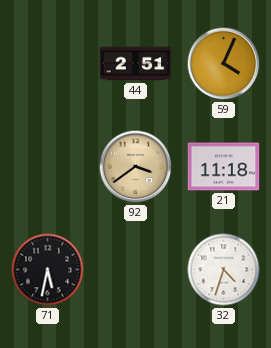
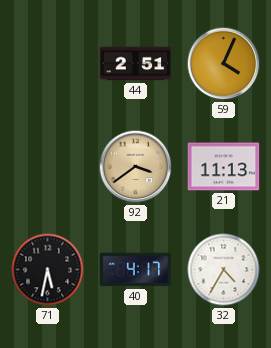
21: 11:18 -> 11:13
40: none -> 4:17
32: 4:33 -> 4:35
